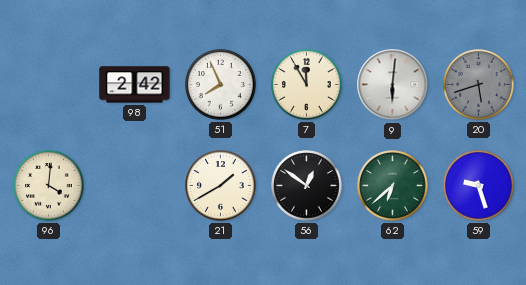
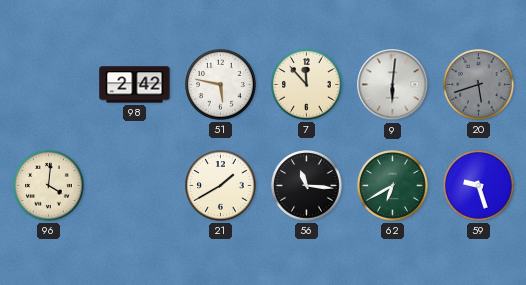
51: 7:56 -> 5:47
7: 11:55 -> 11:53
56: 12:51 -> 11:16
62: 6:38 -> 6:40
